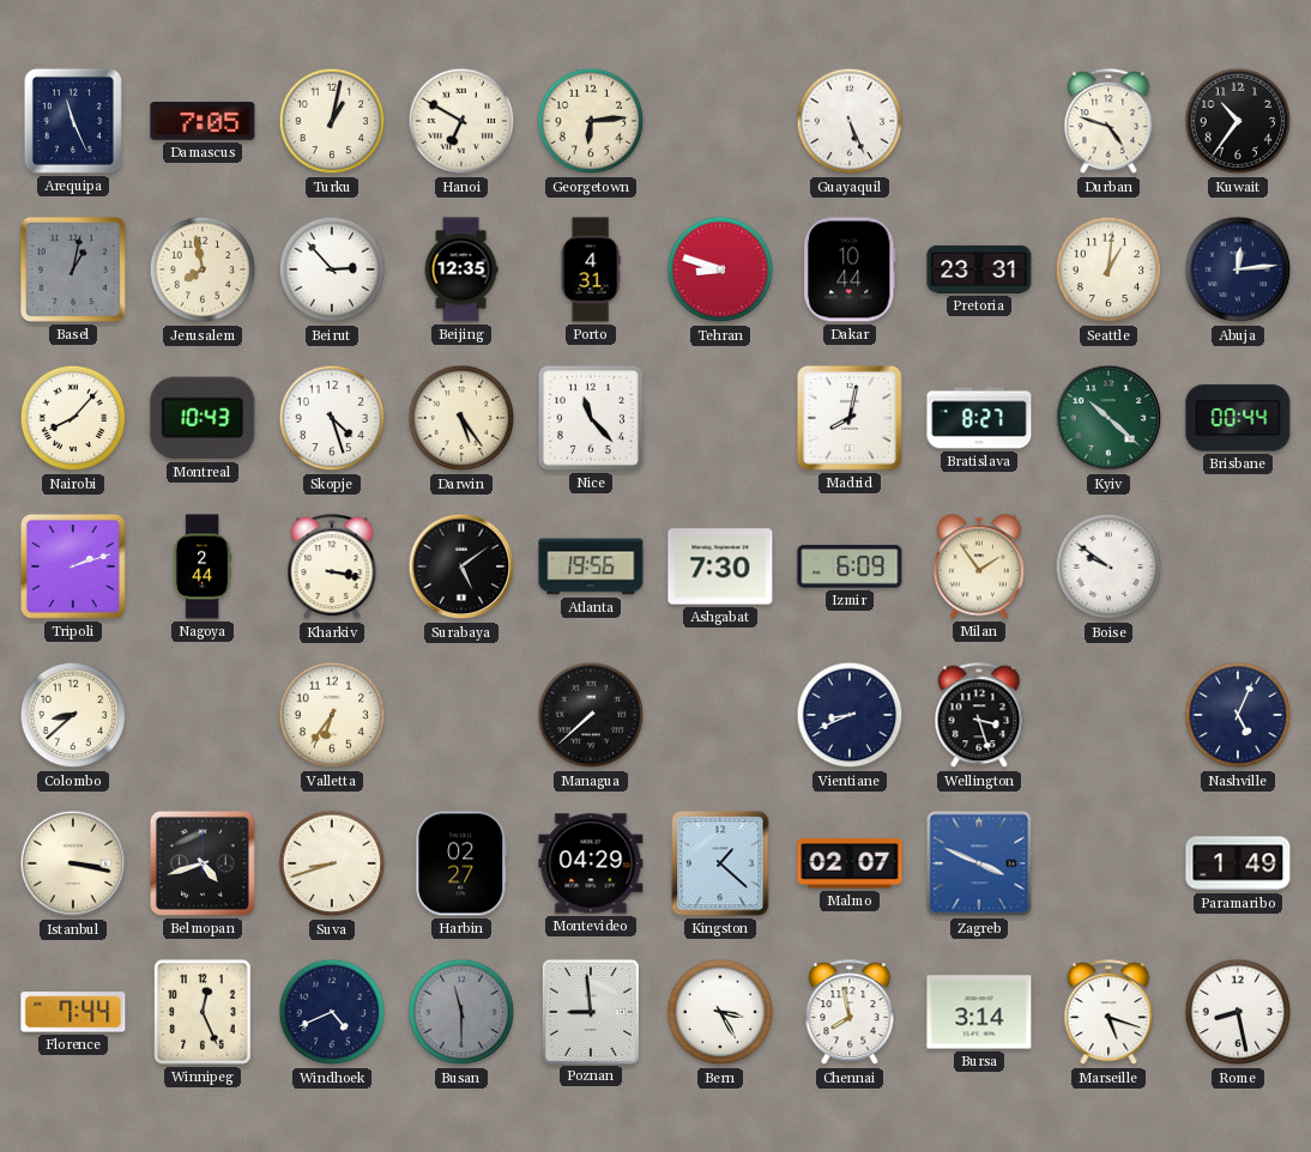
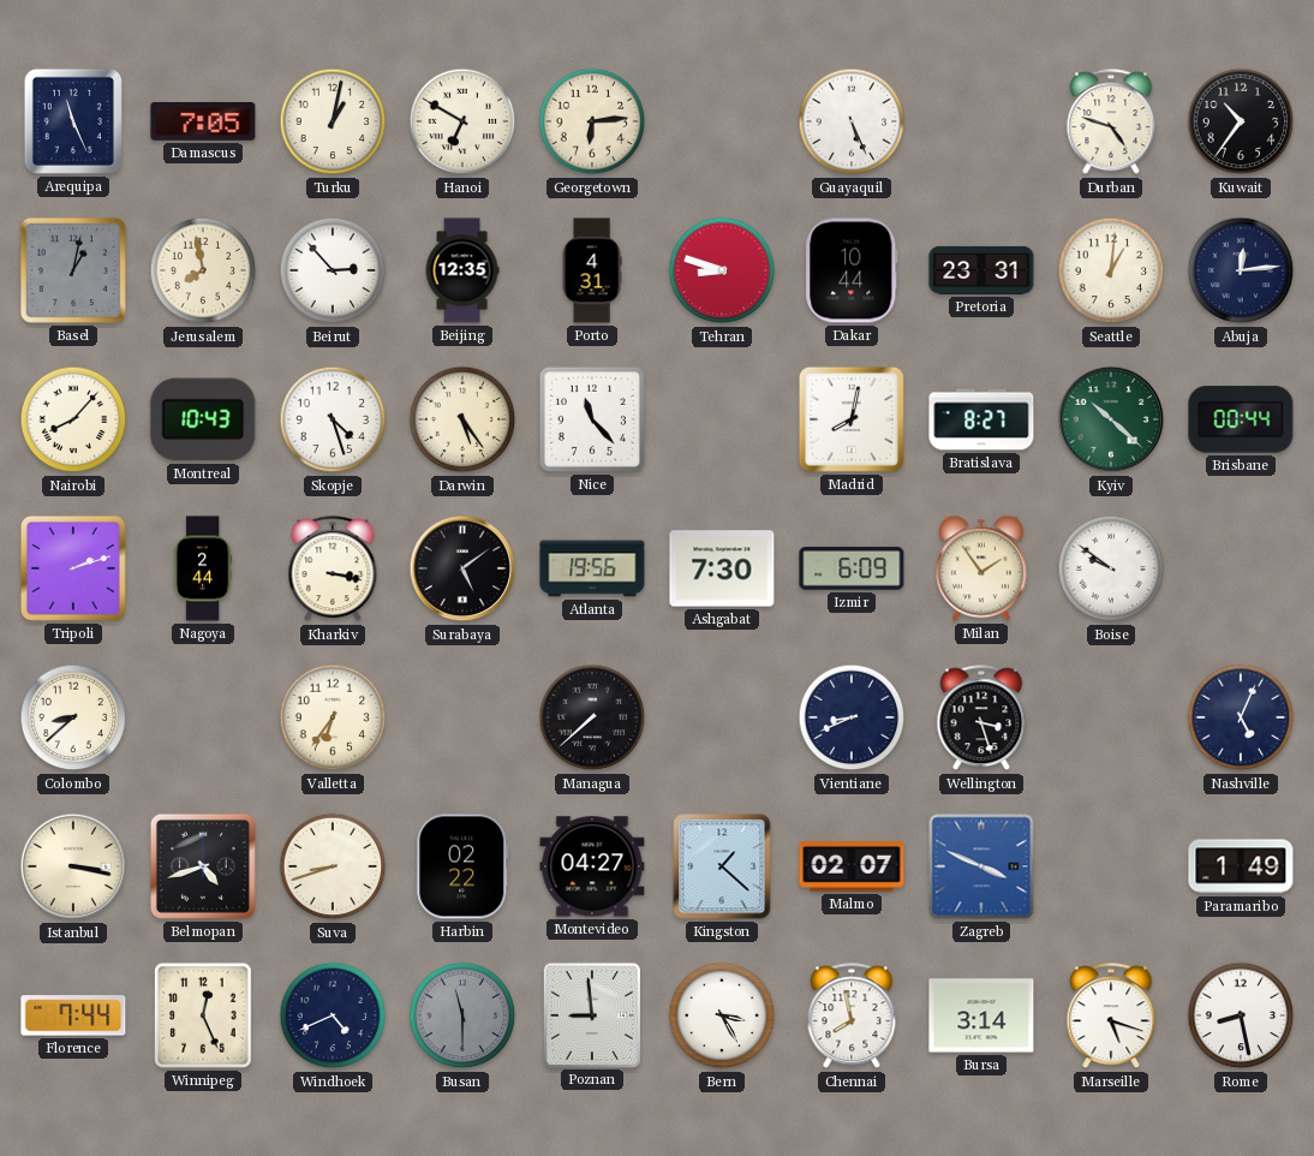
Harbin: 02:27 -> 02:22
Montevideo: 04:29 -> 04:27
